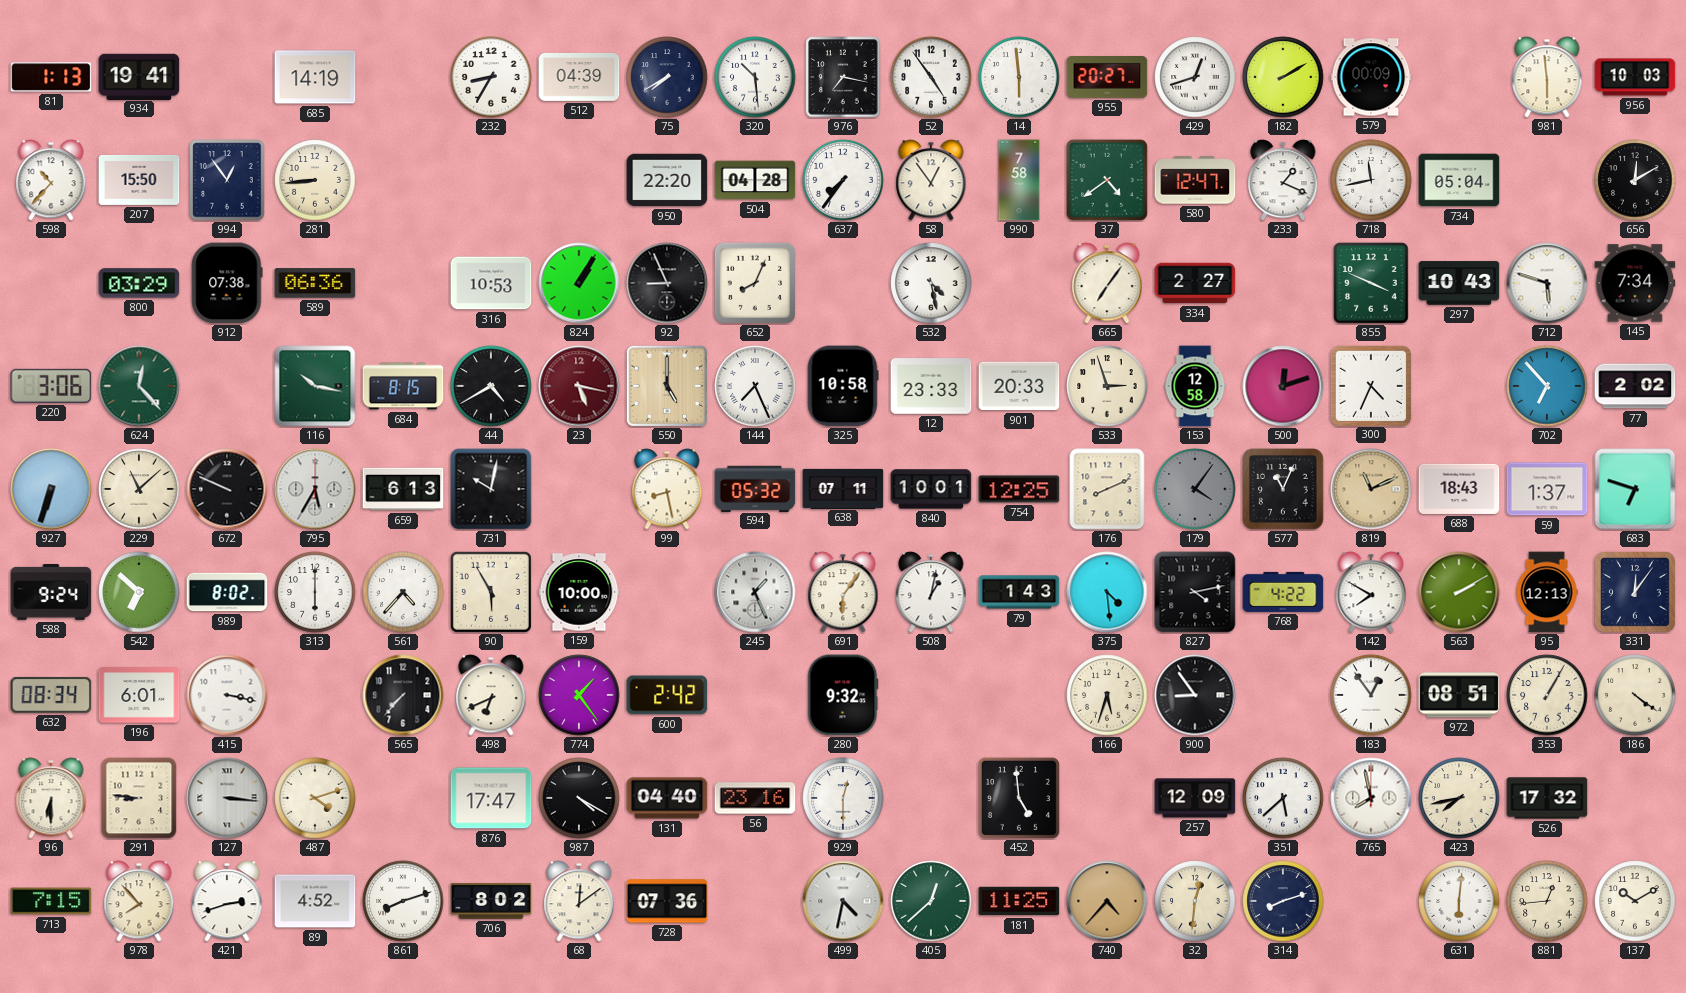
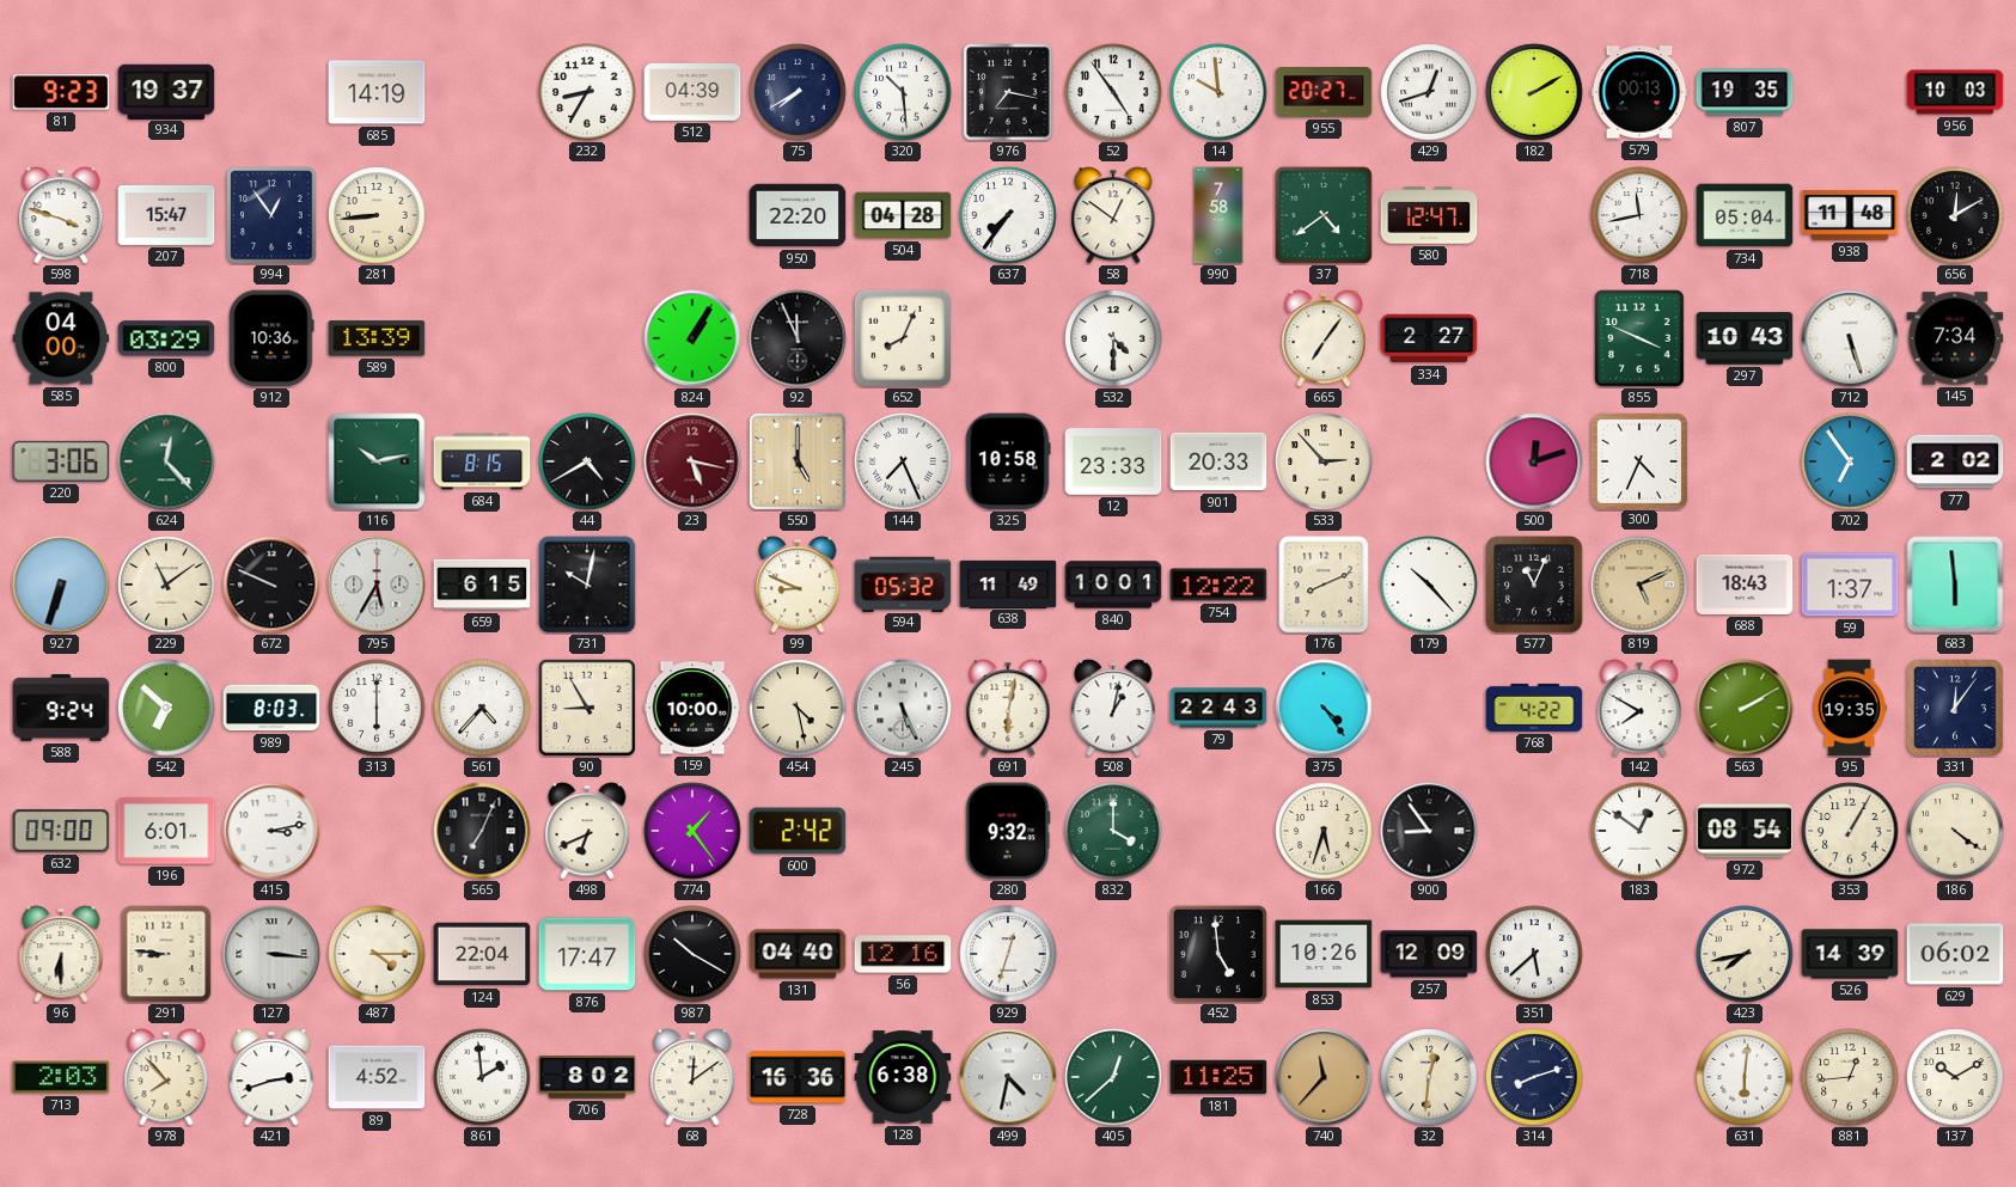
81: 1:13 -> 9:23
934: 19:41 -> 19:37
14: 5:59 -> 9:59
579: 00:09 -> 00:13
807: none -> 19:35
981: 5:59 -> none
598: 10:37 -> 3:48
207: 15:50 -> 15:47
58: 12:54 -> 12:51
233: 1:19 -> none
938: none -> 11:48
585: none -> 04:00
912: 07:38 -> 10:36
589: 06:36 -> 13:39
316: 10:53 -> none
92: 8:56 -> 11:56
532: 4:28 -> 4:30
712: 5:48 -> 5:27
116: 10:17 -> 10:13
533: 2:57 -> 2:53
153: 12:58 -> none
702: 6:53 -> 6:54
229: 11:08 -> 11:09
659: 6:13 -> 6:15
99: 8:28 -> 8:49
638: 07:11 -> 11:49
754: 12:25 -> 12:22
179: 4:06 -> 10:23
179 dial: grey -> white
819: 11:11 -> 5:11
683: 6:48 -> 5:59
989: 8:02 -> 8:03
90: 5:55 -> 8:55
454: none -> 4:28
245: 1:26 -> 5:26
691: 6:06 -> 6:02
79: 1:43 -> 22:43
375: 4:29 -> 4:24
827: 4:13 -> none
95: 12:13 -> 19:35
632: 08:34 -> 09:00
415: 3:17 -> 3:13
565: 7:37 -> 7:04
832: none -> 4:00
183: 12:54 -> 12:51
972: 08:51 -> 08:54
487: 4:12 -> 4:15
124: none -> 22:04
987: 4:20 -> 10:20
56: 23:16 -> 12:16
929: 12:30 -> 12:33
853: none -> 10:26
765: 7:58 -> none
526: 17:32 -> 14:39
629: none -> 06:02
713: 7:15 -> 2:03
861: 8:12 -> 1:59
728: 07:36 -> 16:36
128: none -> 6:38
740: 4:37 -> 11:37
